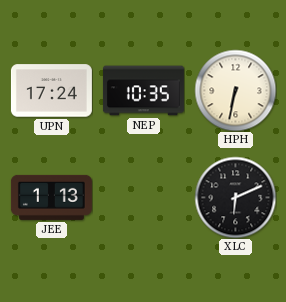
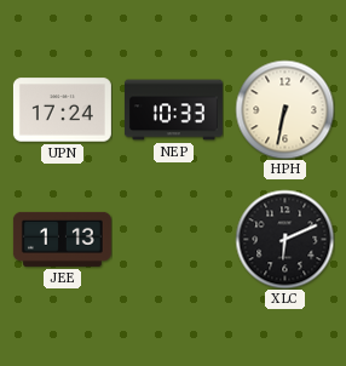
NEP: 10:35 -> 10:33
